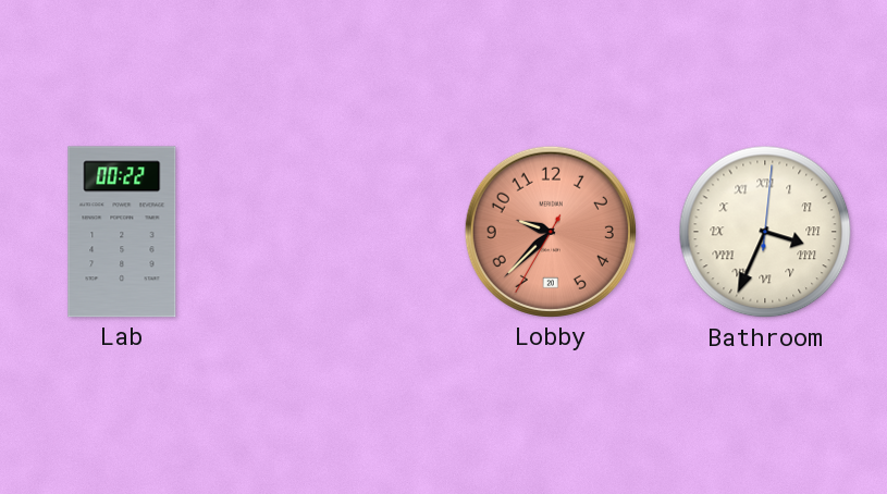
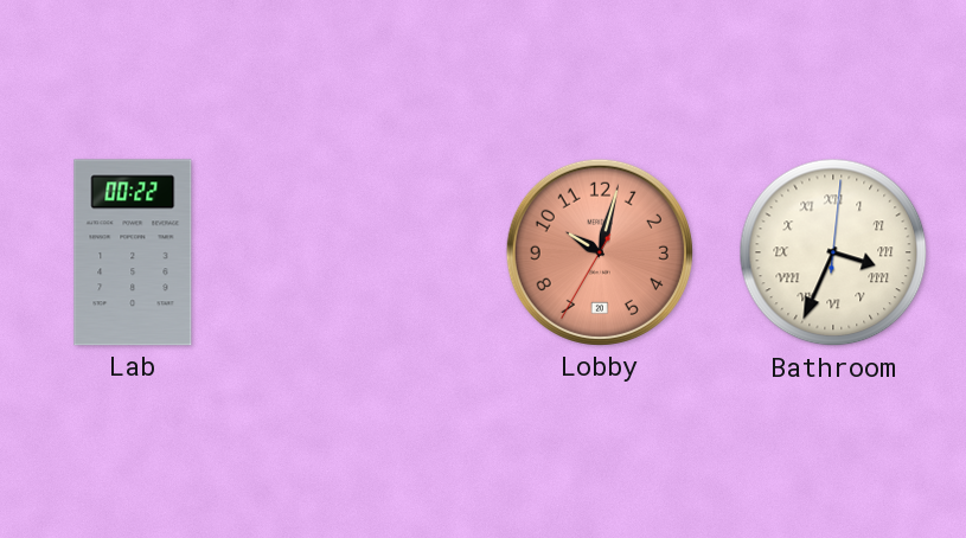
Lobby: 9:37 -> 10:02
